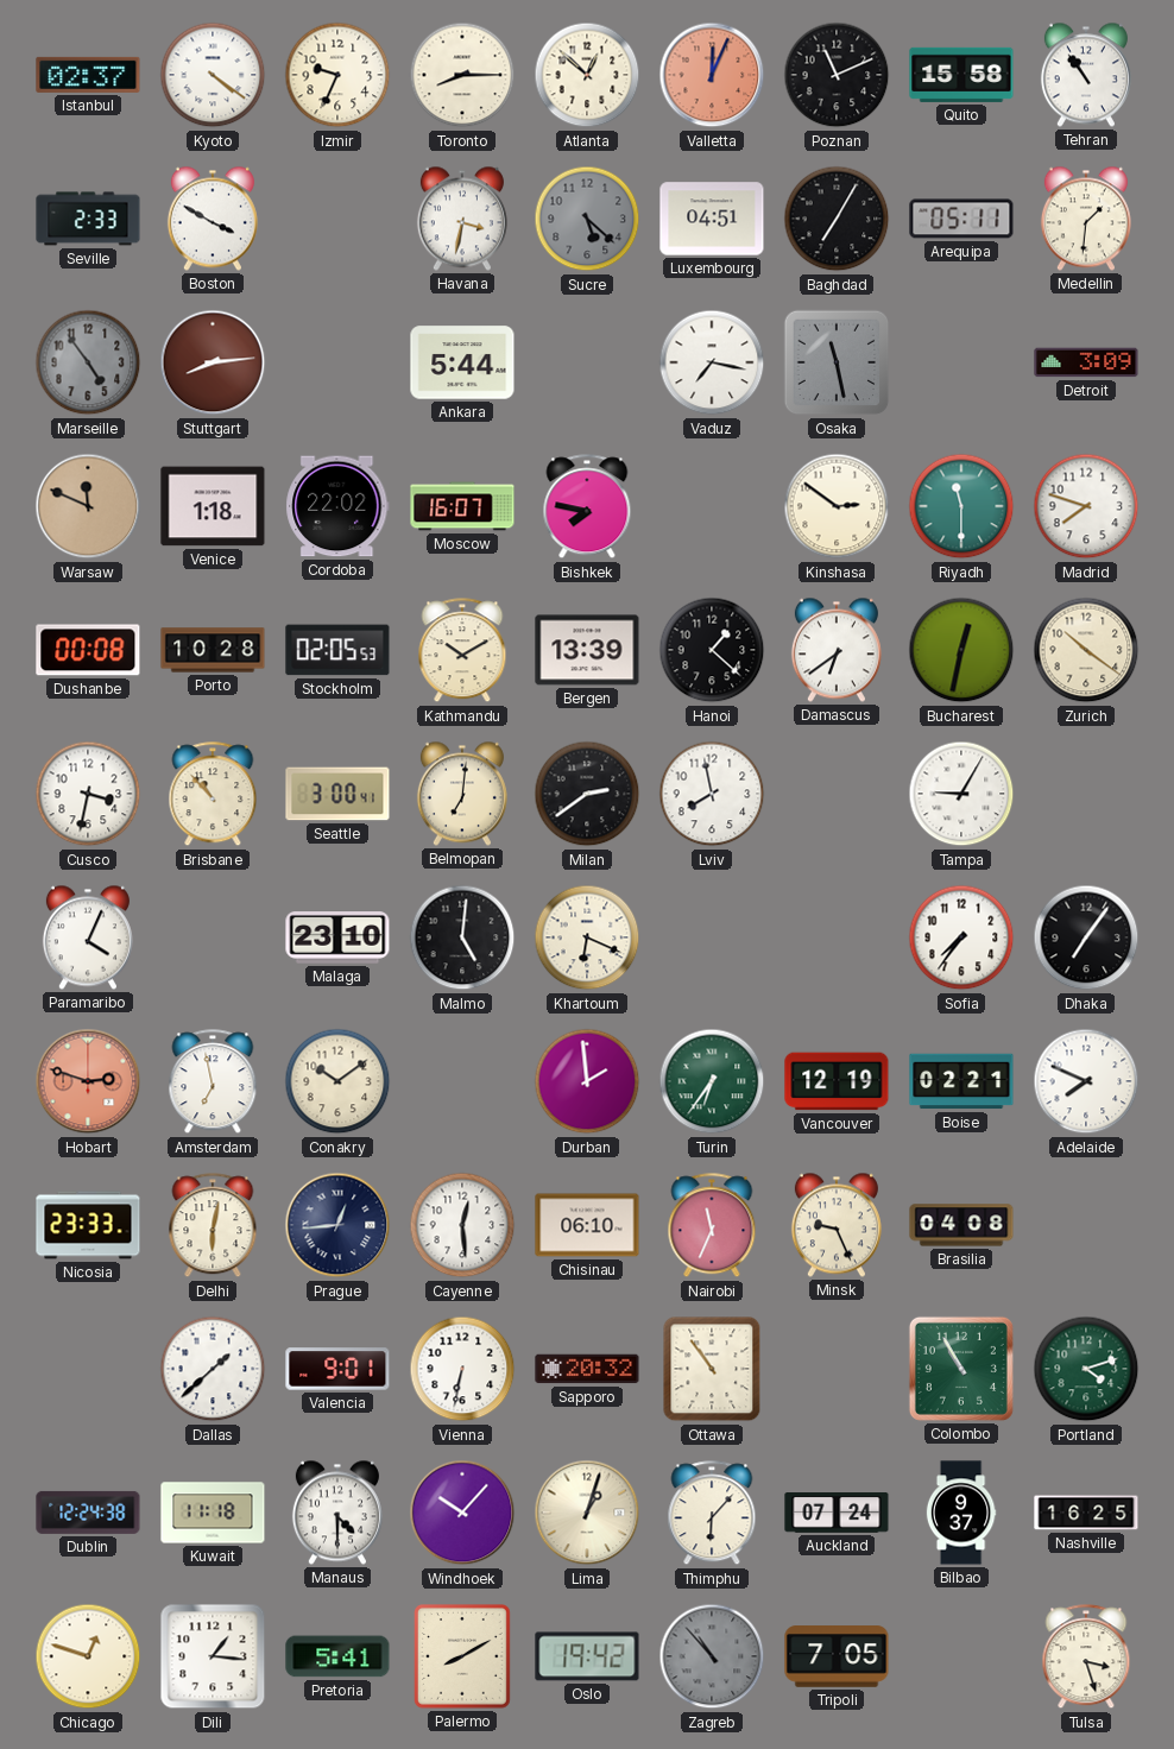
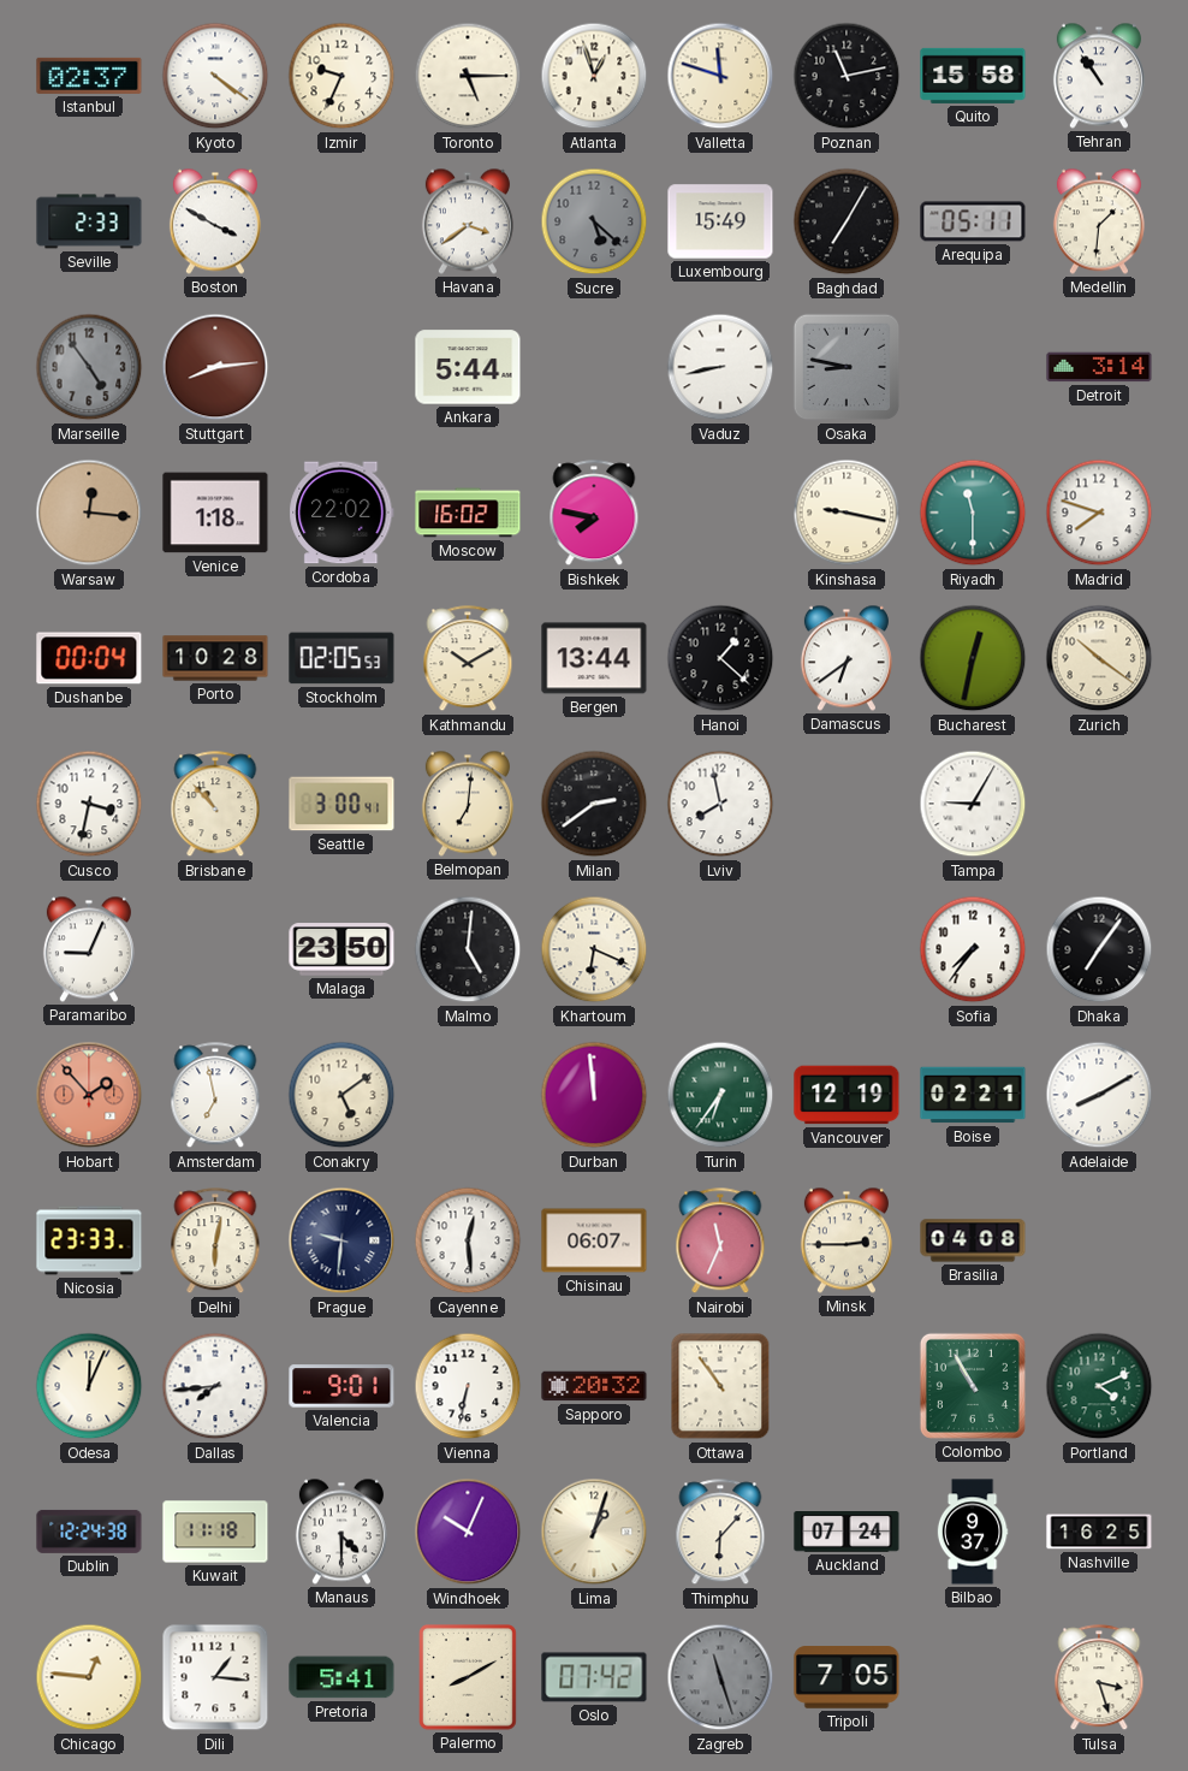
Toronto: 8:15 -> 5:15
Atlanta: 12:52 -> 12:57
Valletta: 12:04 -> 11:48
Valletta dial: salmon -> cream
Poznan: 11:11 -> 11:13
Havana: 3:32 -> 3:39
Luxembourg: 04:51 -> 15:49
Vaduz: 7:17 -> 8:43
Osaka: 11:28 -> 8:47
Detroit: 3:09 -> 3:14
Warsaw: 11:49 -> 12:16
Moscow: 16:07 -> 16:02
Kinshasa: 2:51 -> 9:17
Dushanbe: 00:08 -> 00:04
Bergen: 13:39 -> 13:44
Paramaribo: 4:04 -> 9:04
Malaga: 23:10 -> 23:50
Hobart: 2:48 -> 1:53
Conakry: 10:09 -> 5:09
Durban: 1:59 -> 11:59
Adelaide: 7:49 -> 8:10
Prague: 12:44 -> 9:31
Chisinau: 06:10 -> 06:07
Minsk: 9:26 -> 2:45
Odesa: none -> 12:04
Dallas: 1:38 -> 7:44
Portland: 4:12 -> 4:11
Windhoek: 10:07 -> 10:04
Chicago: 12:48 -> 12:46
Oslo: 19:42 -> 07:42
Zagreb: 10:53 -> 11:27
